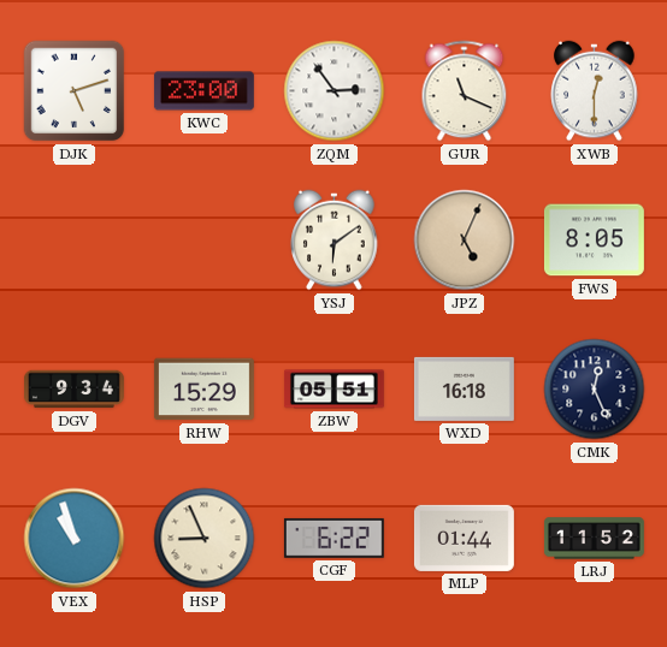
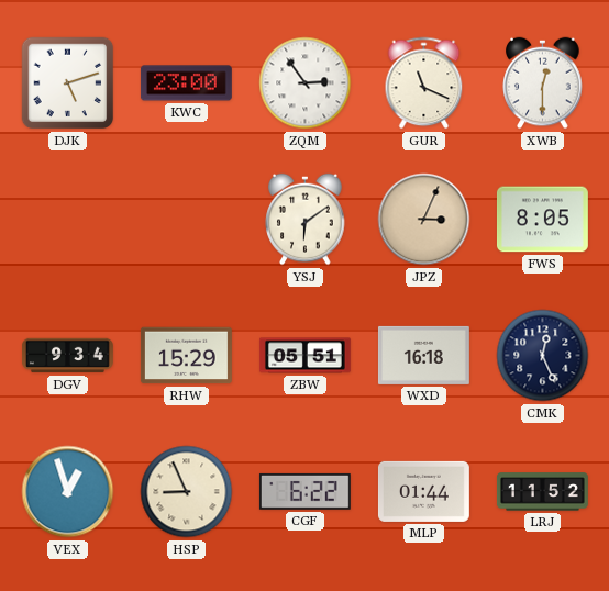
JPZ: 5:04 -> 3:04
VEX: 10:57 -> 12:57
